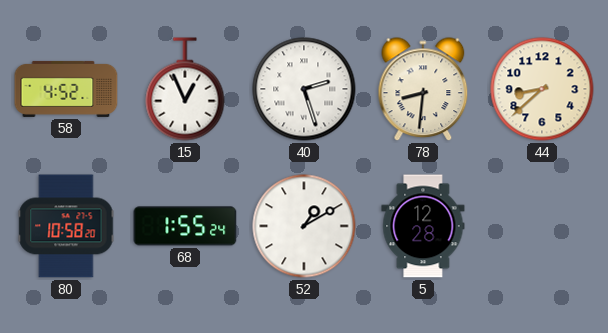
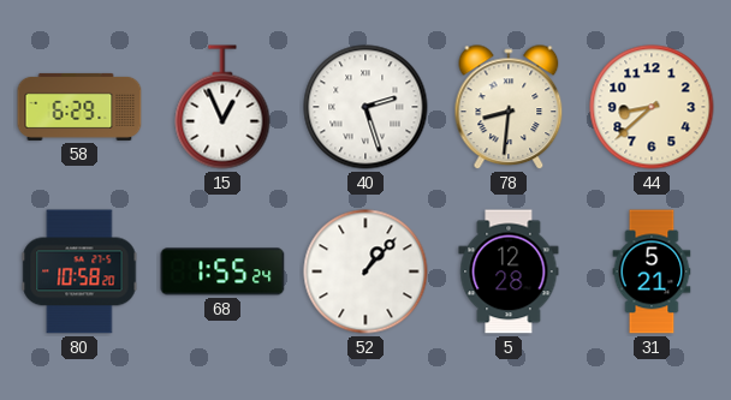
58: 4:52 -> 6:29
52: 1:10 -> 1:07
31: none -> 5:21
